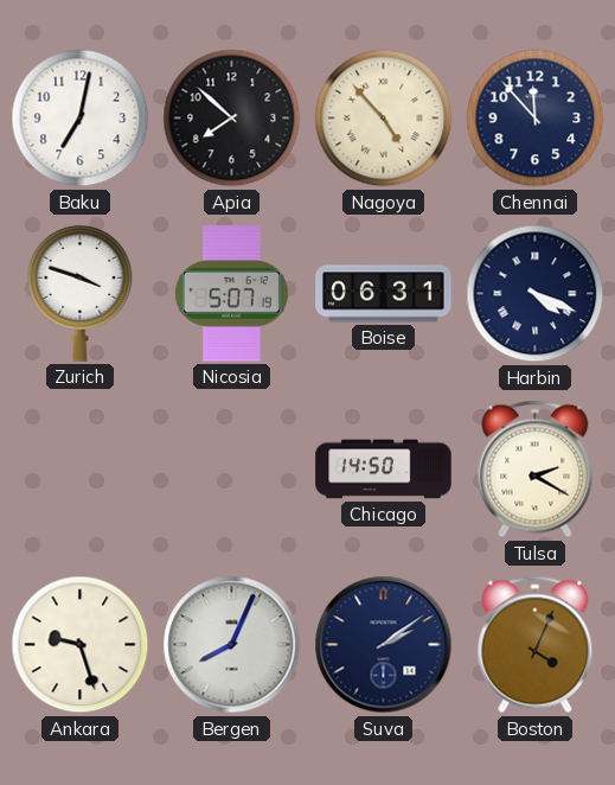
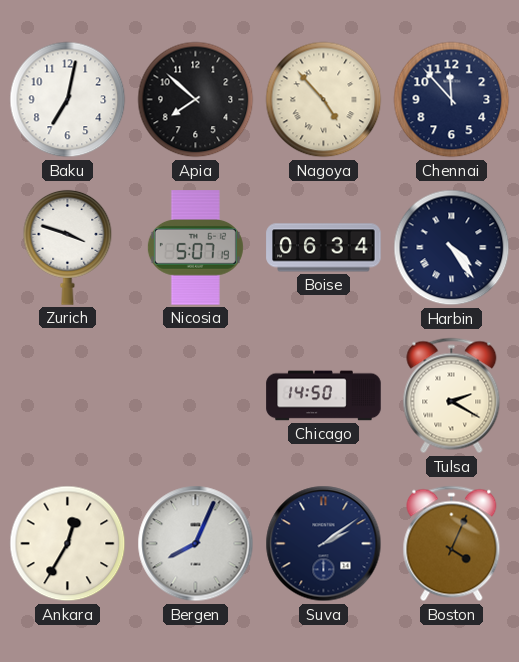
Boise: 06:31 -> 06:34
Harbin: 4:19 -> 4:24
Ankara: 9:27 -> 12:35
